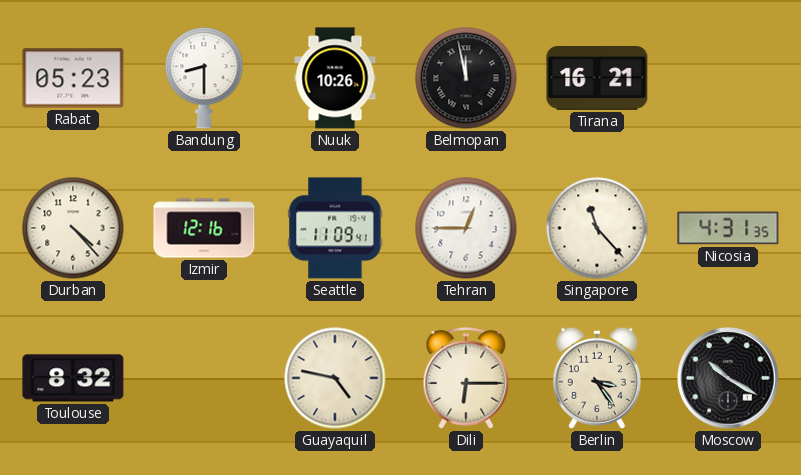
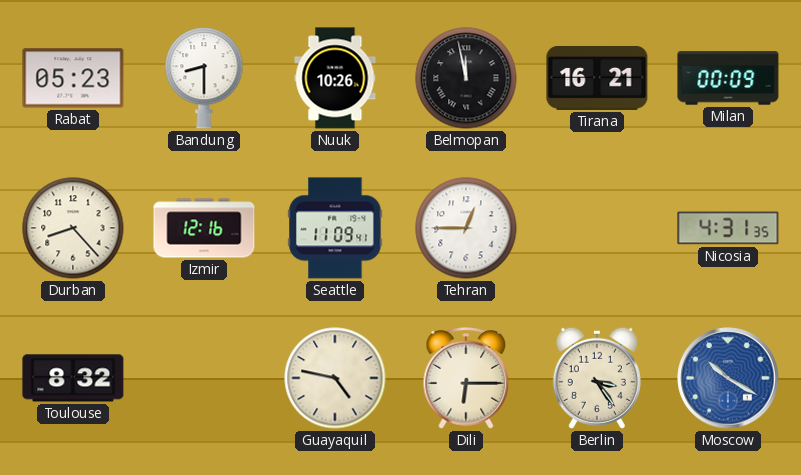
Milan: none -> 00:09
Durban: 4:23 -> 8:23
Singapore: 11:23 -> none
Moscow dial: black -> blue
